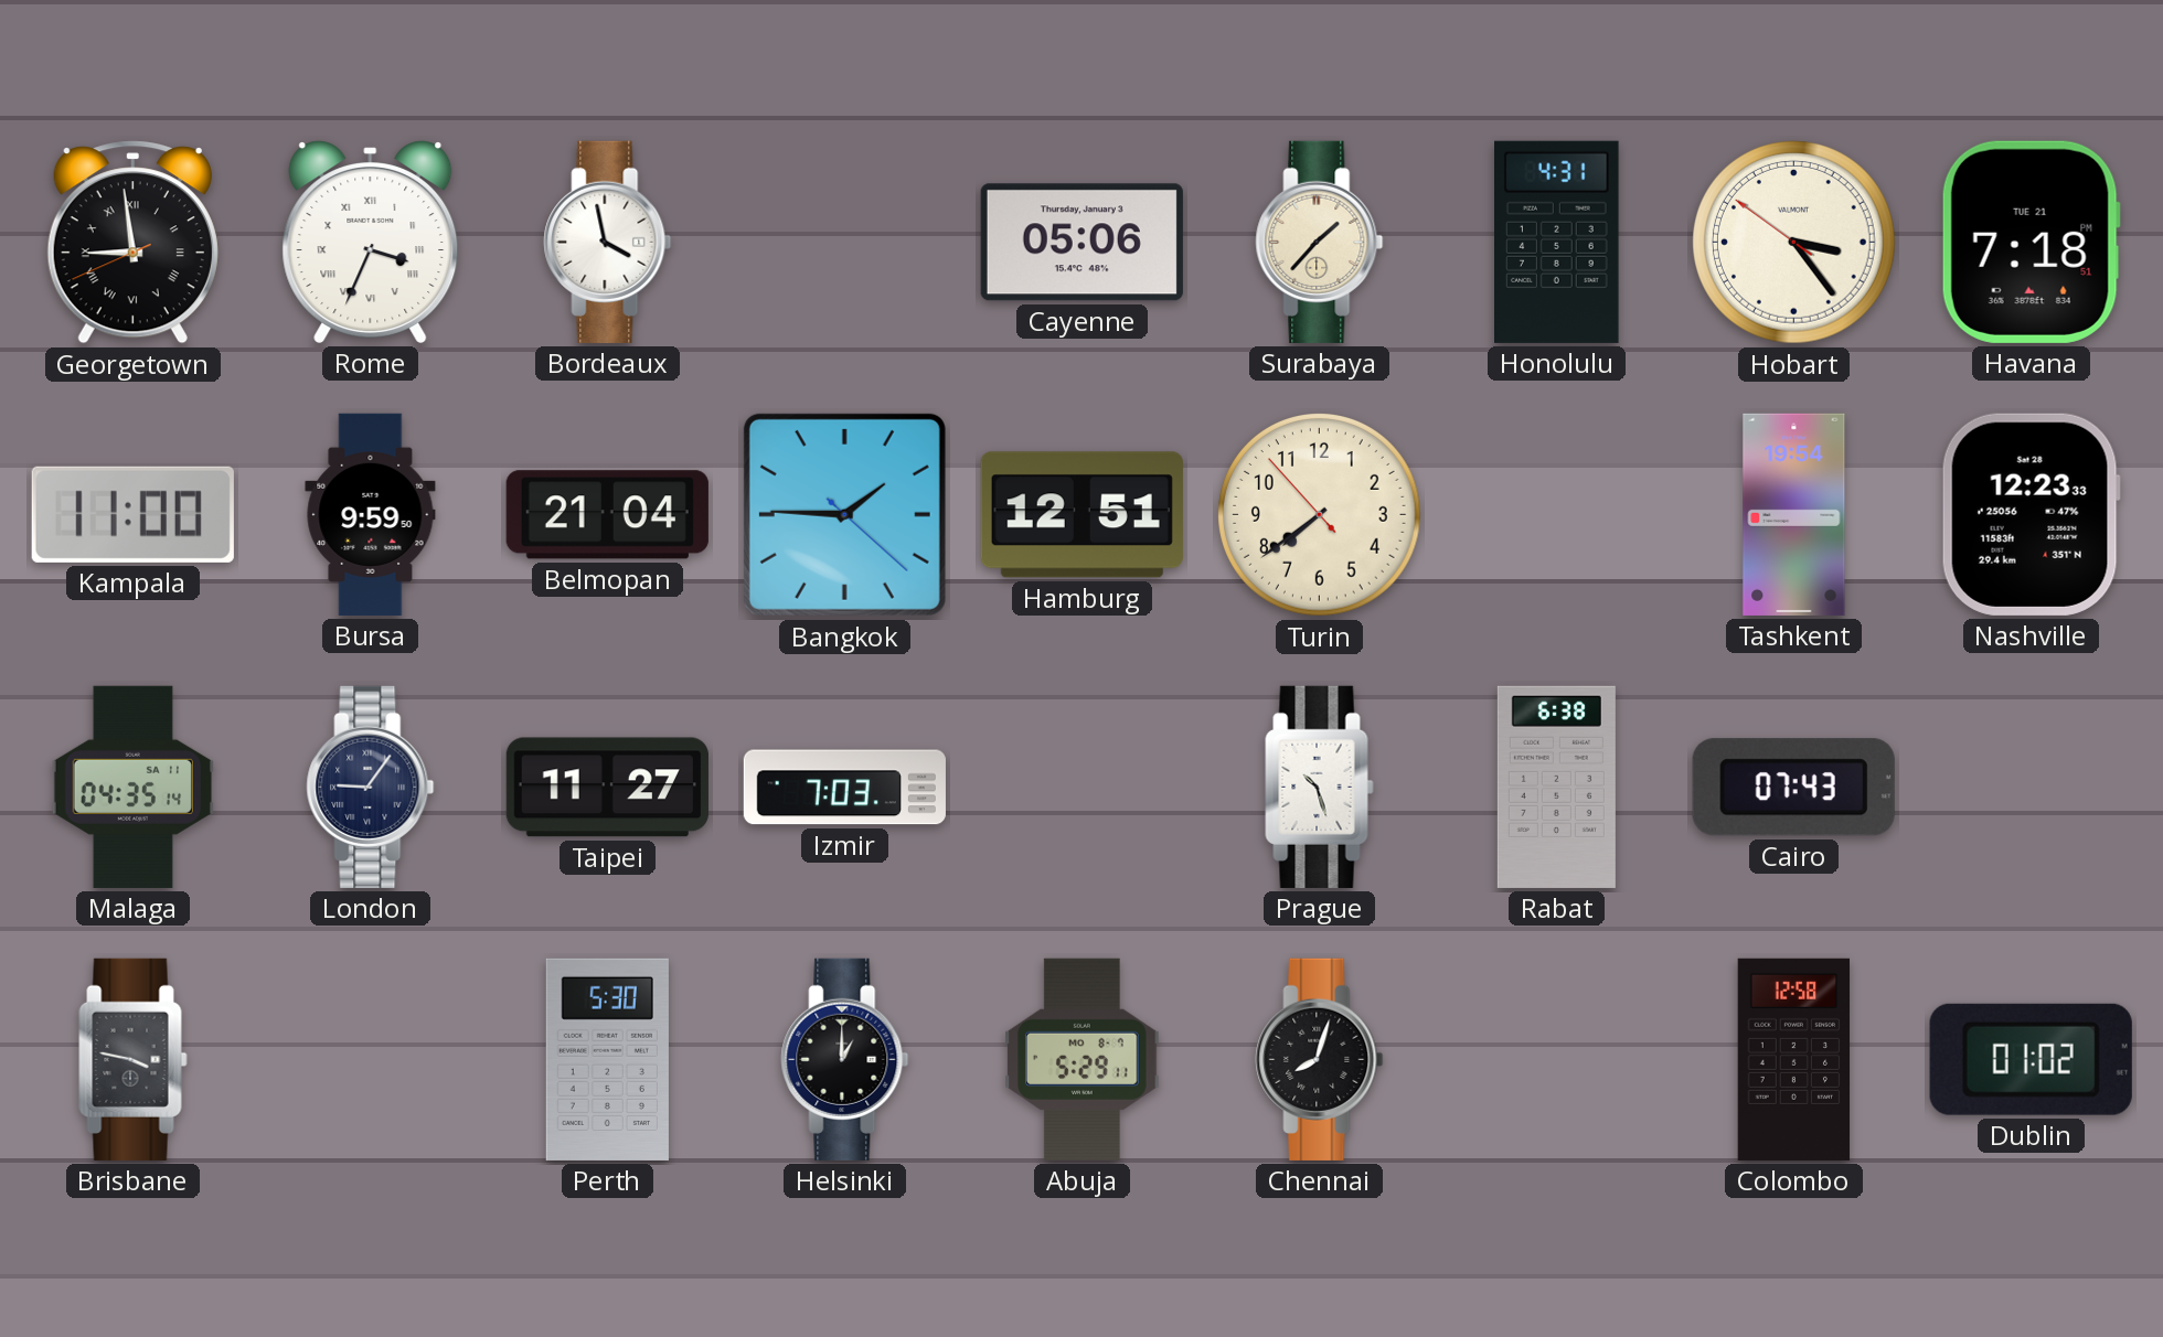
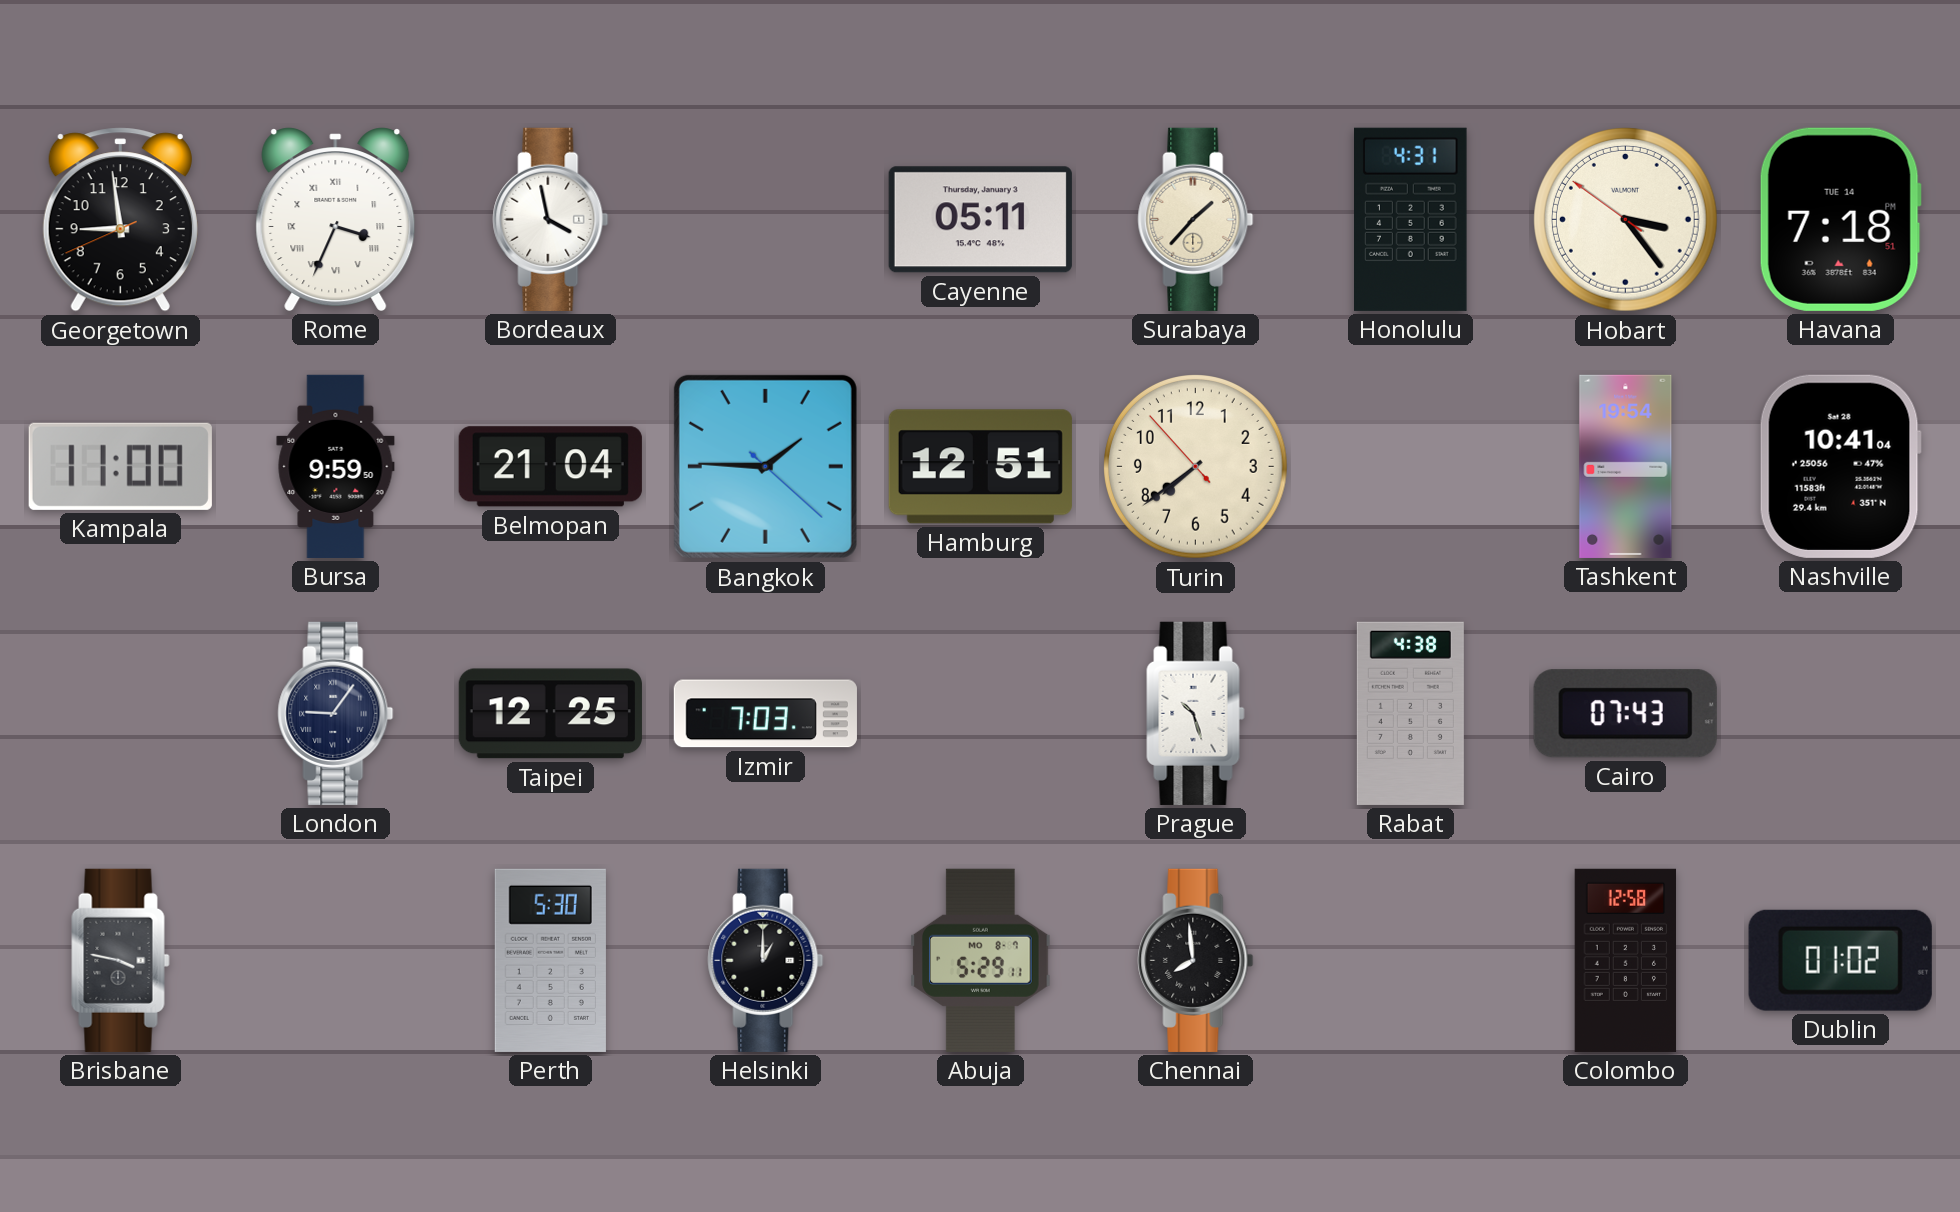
Georgetown numerals: Roman -> Arabic
Cayenne: 05:06 -> 05:11
Havana date: TUE 21 -> TUE 14
Nashville: 12:23 -> 10:41
Malaga: 04:35 -> none
Taipei: 11:27 -> 12:25
Rabat: 6:38 -> 4:38
Chennai: 8:03 -> 7:59
